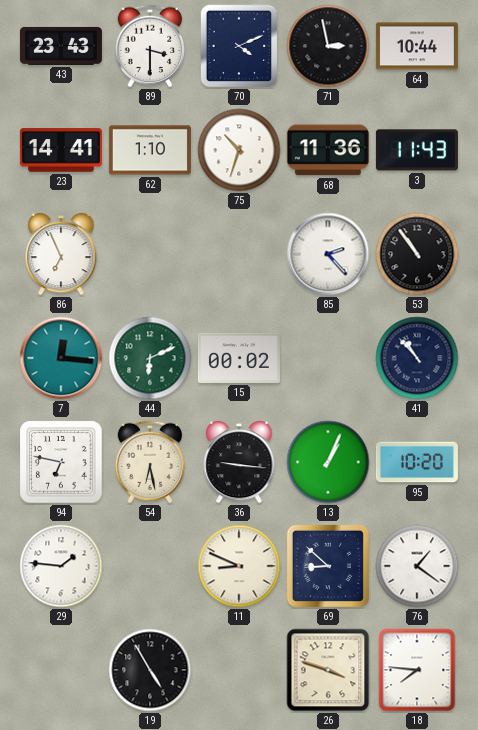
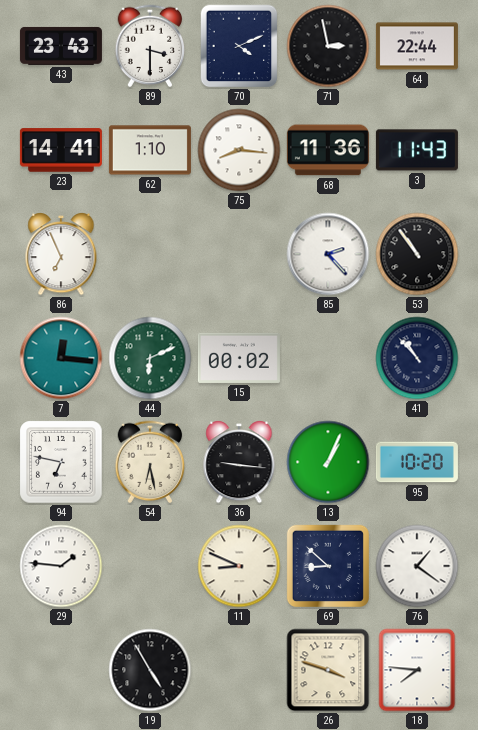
64: 10:44 -> 22:44
75: 10:33 -> 8:16
